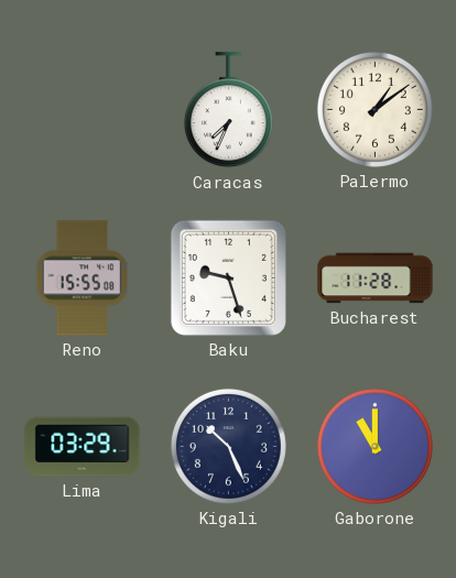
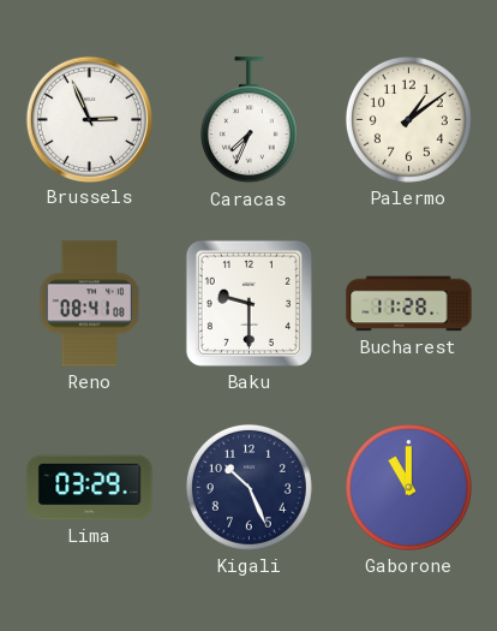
Brussels: none -> 2:56
Reno: 15:55 -> 08:41
Baku: 9:27 -> 9:30
